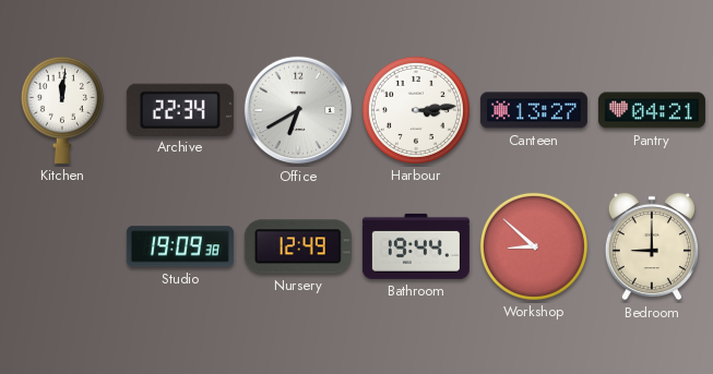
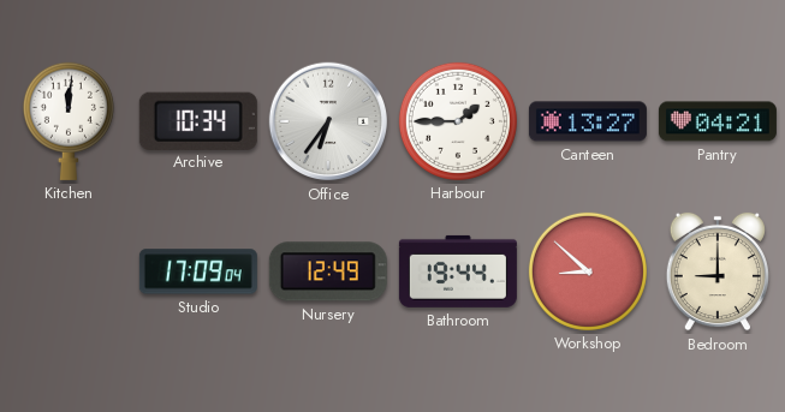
Archive: 22:34 -> 10:34
Office: 6:40 -> 6:36
Harbour: 3:14 -> 1:45
Studio: 19:09 -> 17:09
